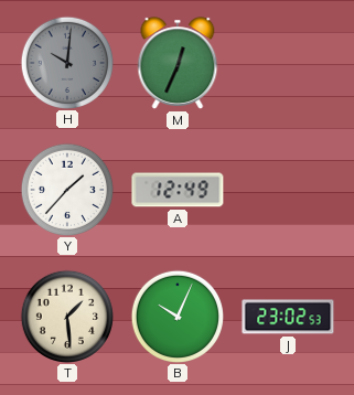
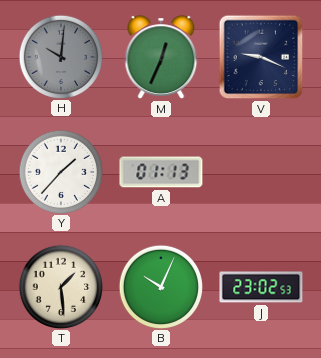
V: none -> 9:19
A: 12:49 -> 01:13
